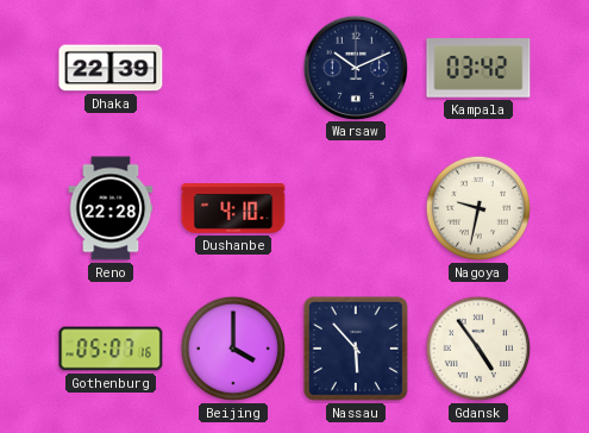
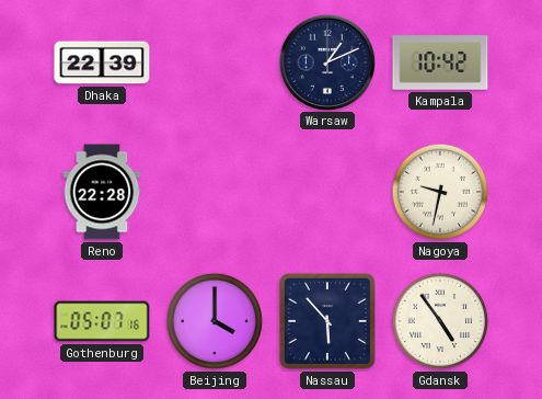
Warsaw: 10:11 -> 1:11
Kampala: 03:42 -> 10:42
Dushanbe: 4:10 -> none
